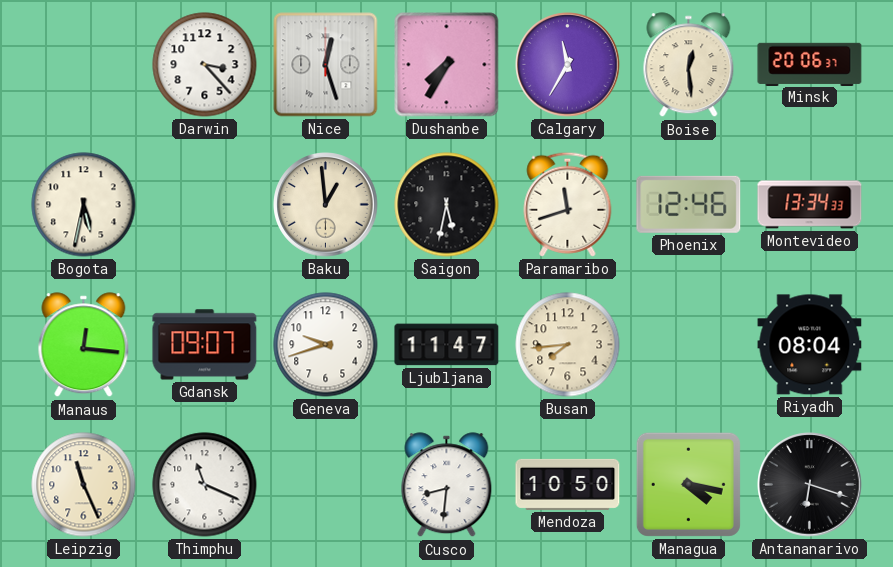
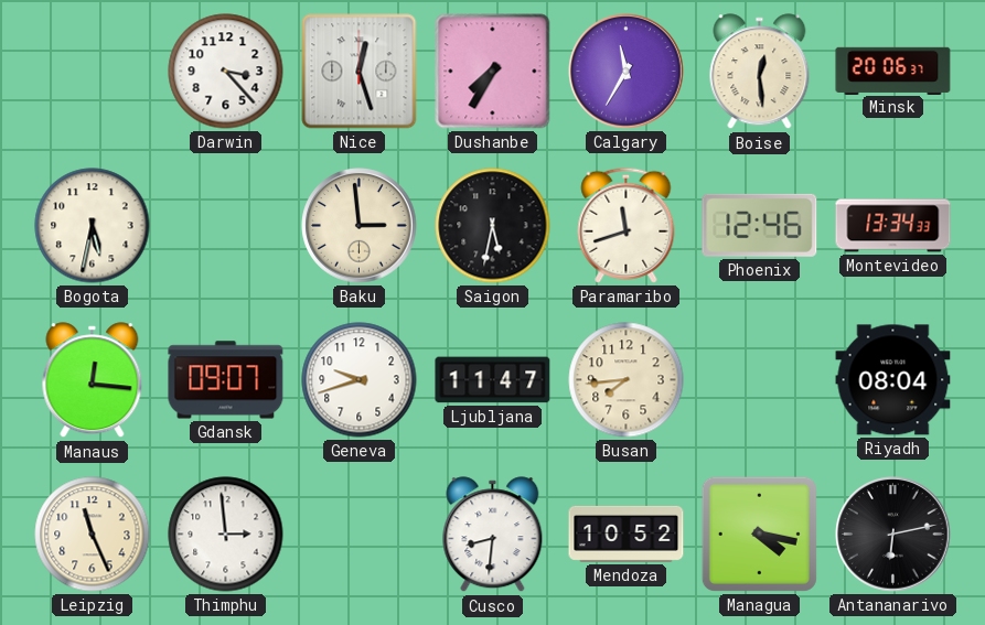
Baku: 12:59 -> 2:59
Thimphu: 11:19 -> 2:59
Mendoza: 10:50 -> 10:52
Antananarivo: 6:18 -> 6:13
